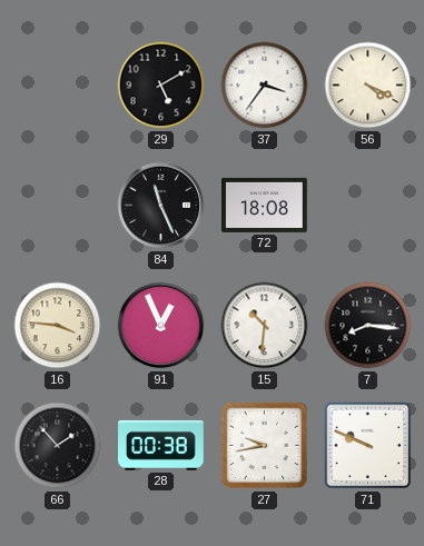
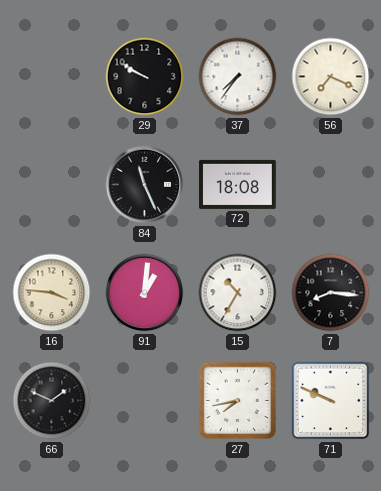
29: 5:10 -> 9:50
37: 3:36 -> 7:36
56: 4:19 -> 7:19
91: 12:56 -> 1:01
15: 10:31 -> 10:35
66: 1:53 -> 1:49
28: 00:38 -> none
27: 9:43 -> 7:43
